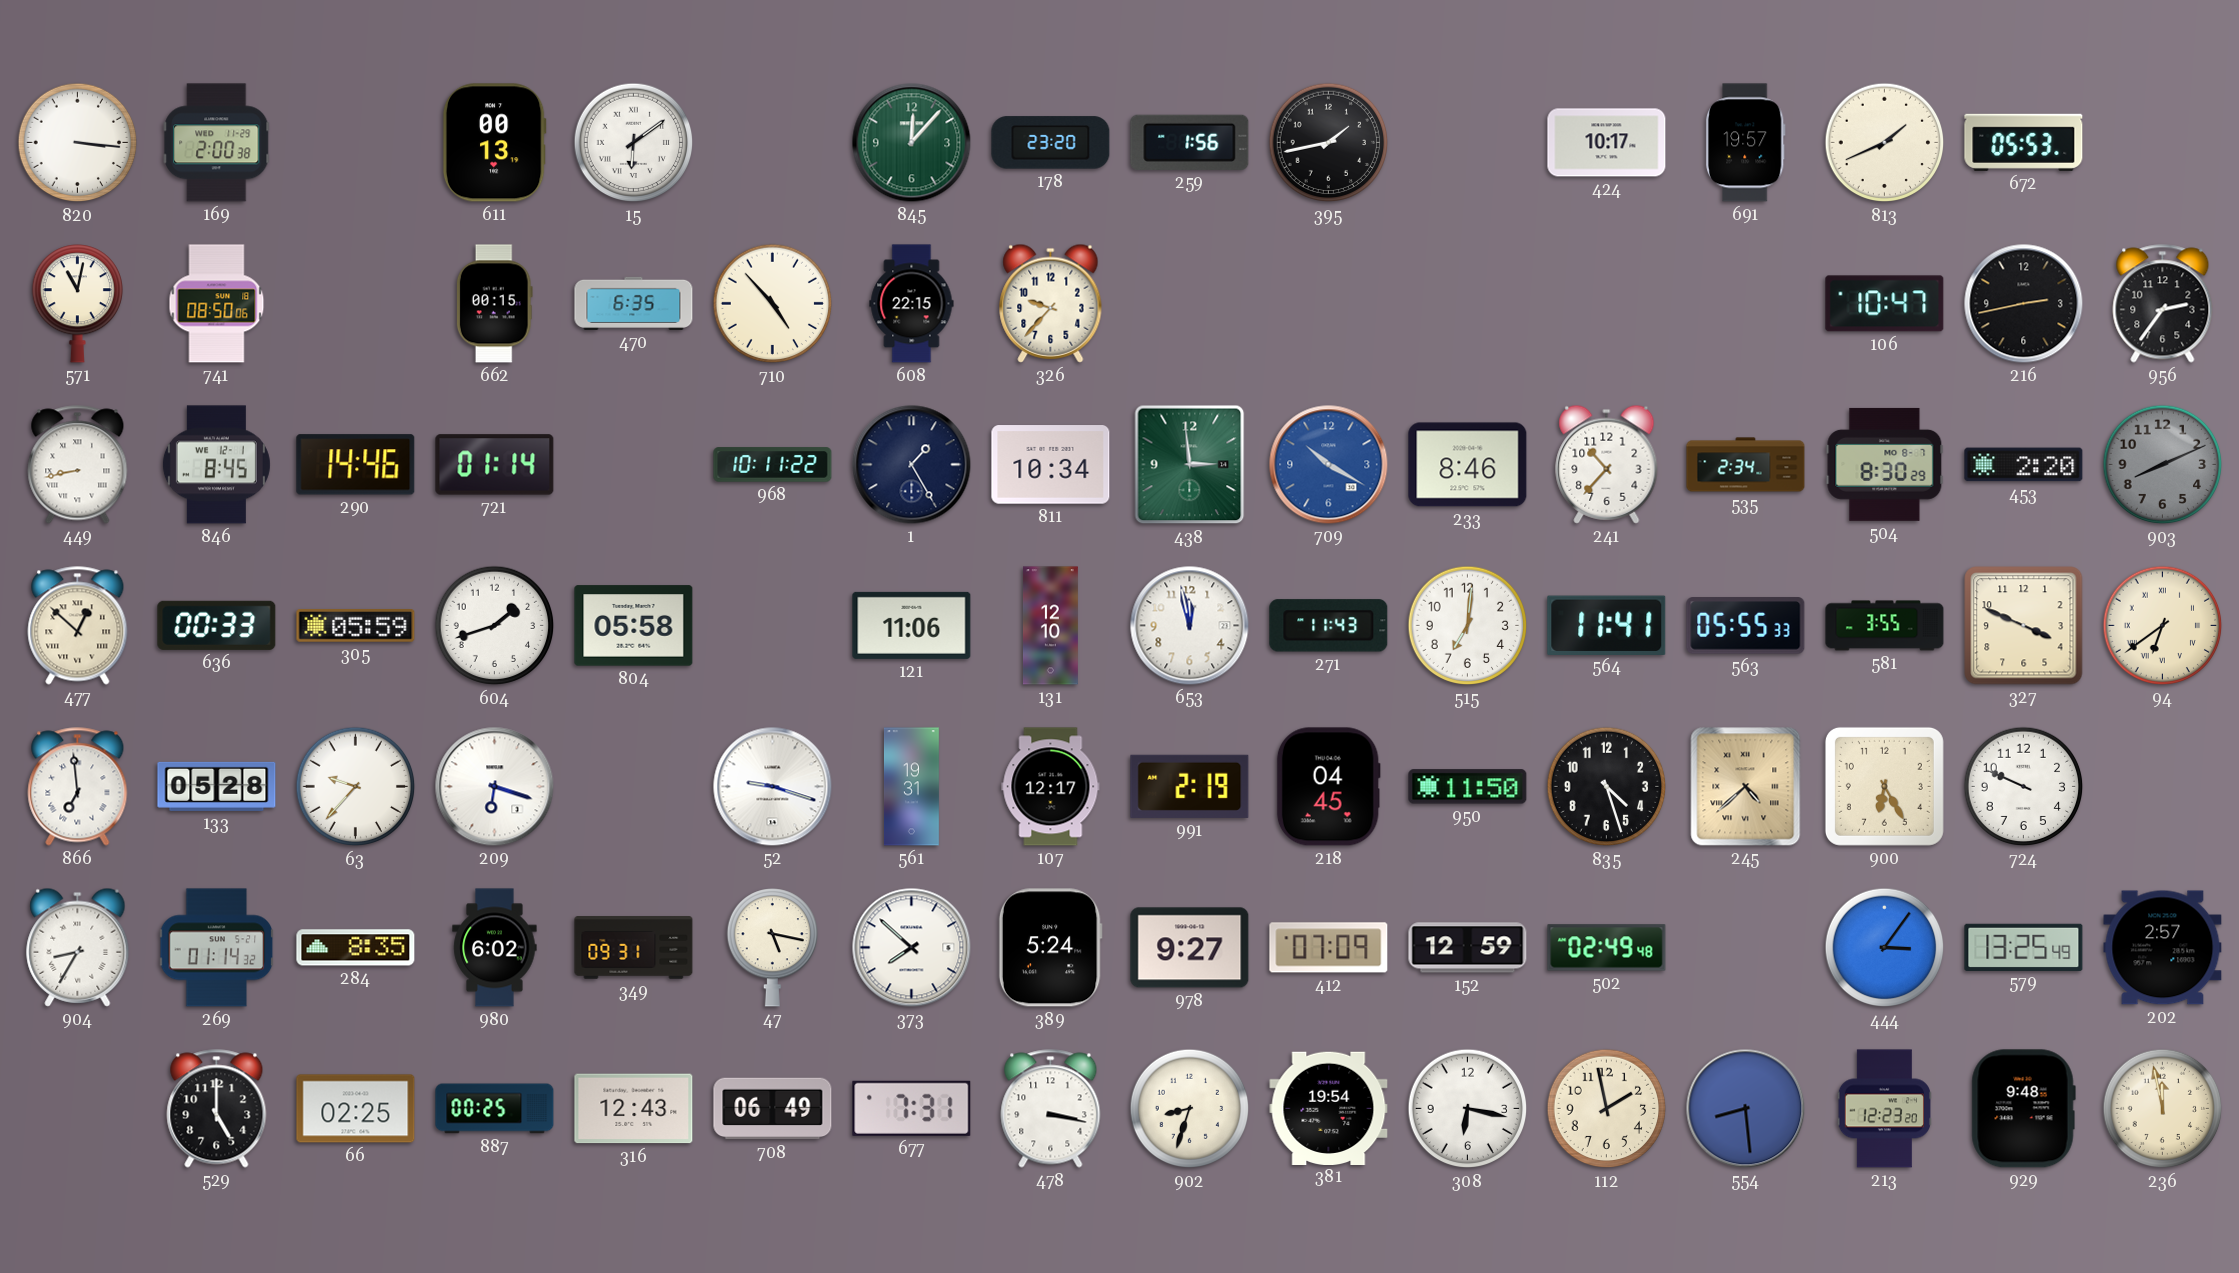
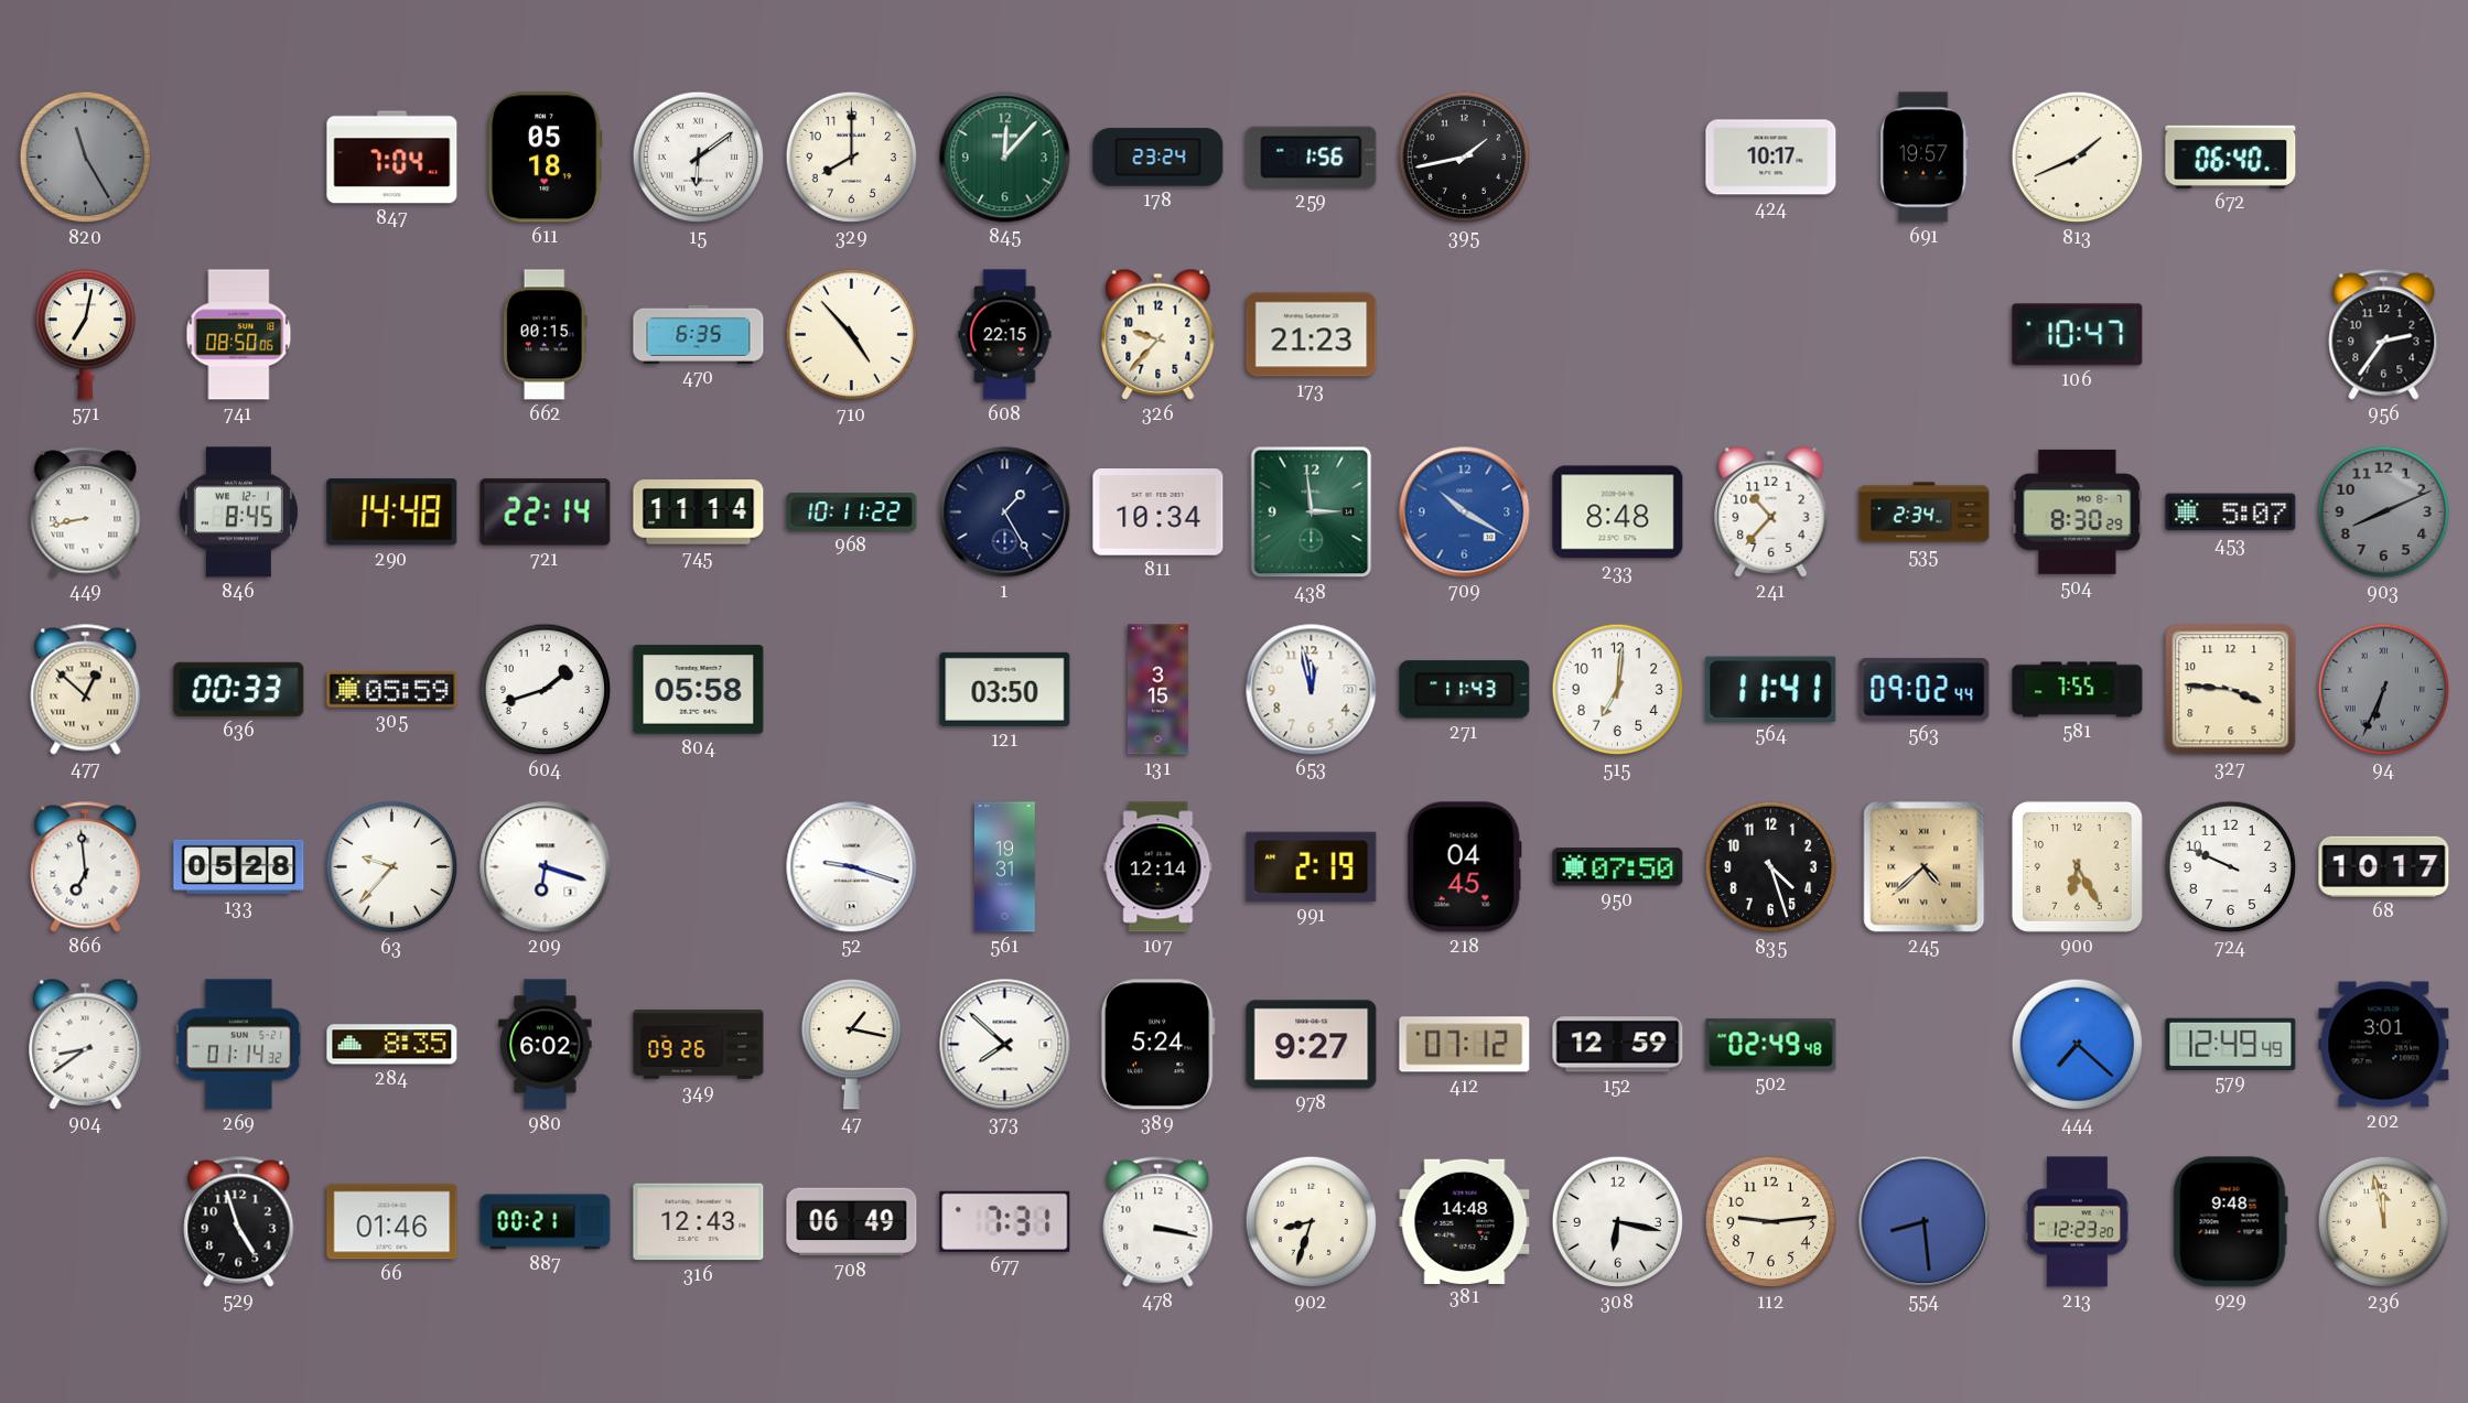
820: 3:16 -> 11:25
820 dial: white -> grey
169: 2:00 -> none
847: none -> 7:04
611: 00:13 -> 05:18
329: none -> 8:00
178: 23:20 -> 23:24
672: 05:53 -> 06:40
571: 11:02 -> 7:02
173: none -> 21:23
216: 2:43 -> none
290: 14:46 -> 14:48
721: 01:14 -> 22:14
745: none -> 11:14
233: 8:46 -> 8:48
453: 2:20 -> 5:07
121: 11:06 -> 03:50
131: 12:10 -> 3:15
563: 05:55 -> 09:02
581: 3:55 -> 7:55
327: 3:49 -> 3:46
94: 6:39 -> 6:34
94 dial: cream -> grey
107: 12:17 -> 12:14
950: 11:50 -> 07:50
68: none -> 10:17
904: 8:35 -> 8:39
349: 09:31 -> 09:26
47: 5:17 -> 1:17
412: 07:09 -> 07:12
444: 3:06 -> 7:22
579: 13:25 -> 12:49
202: 2:57 -> 3:01
529: 5:00 -> 4:57
66: 02:25 -> 01:46
887: 00:25 -> 00:21
381: 19:54 -> 14:48
112: 1:58 -> 9:14
